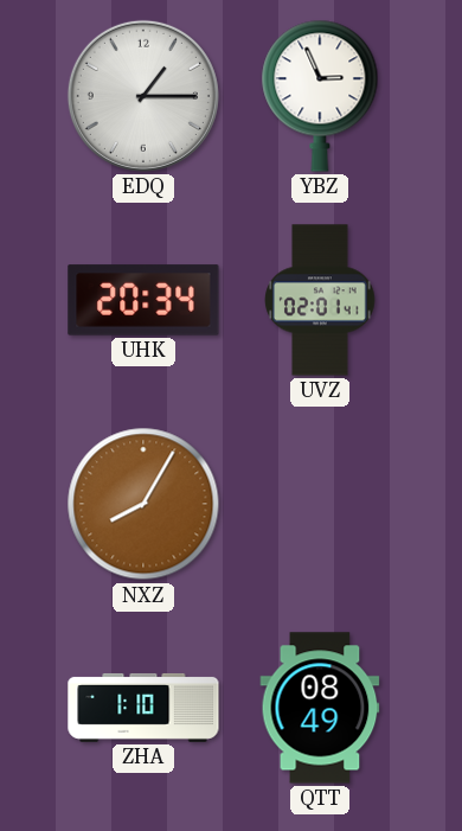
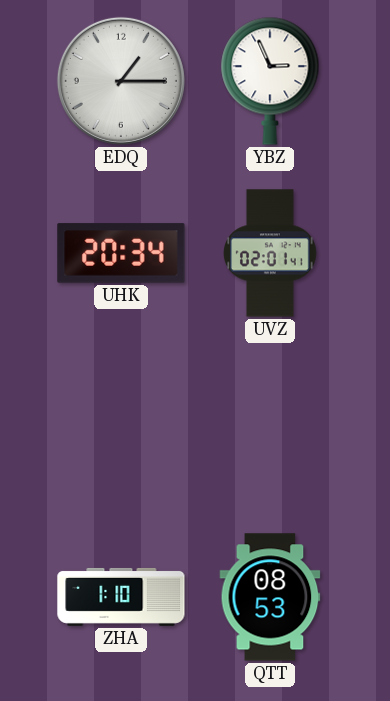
NXZ: 8:05 -> none
QTT: 08:49 -> 08:53
